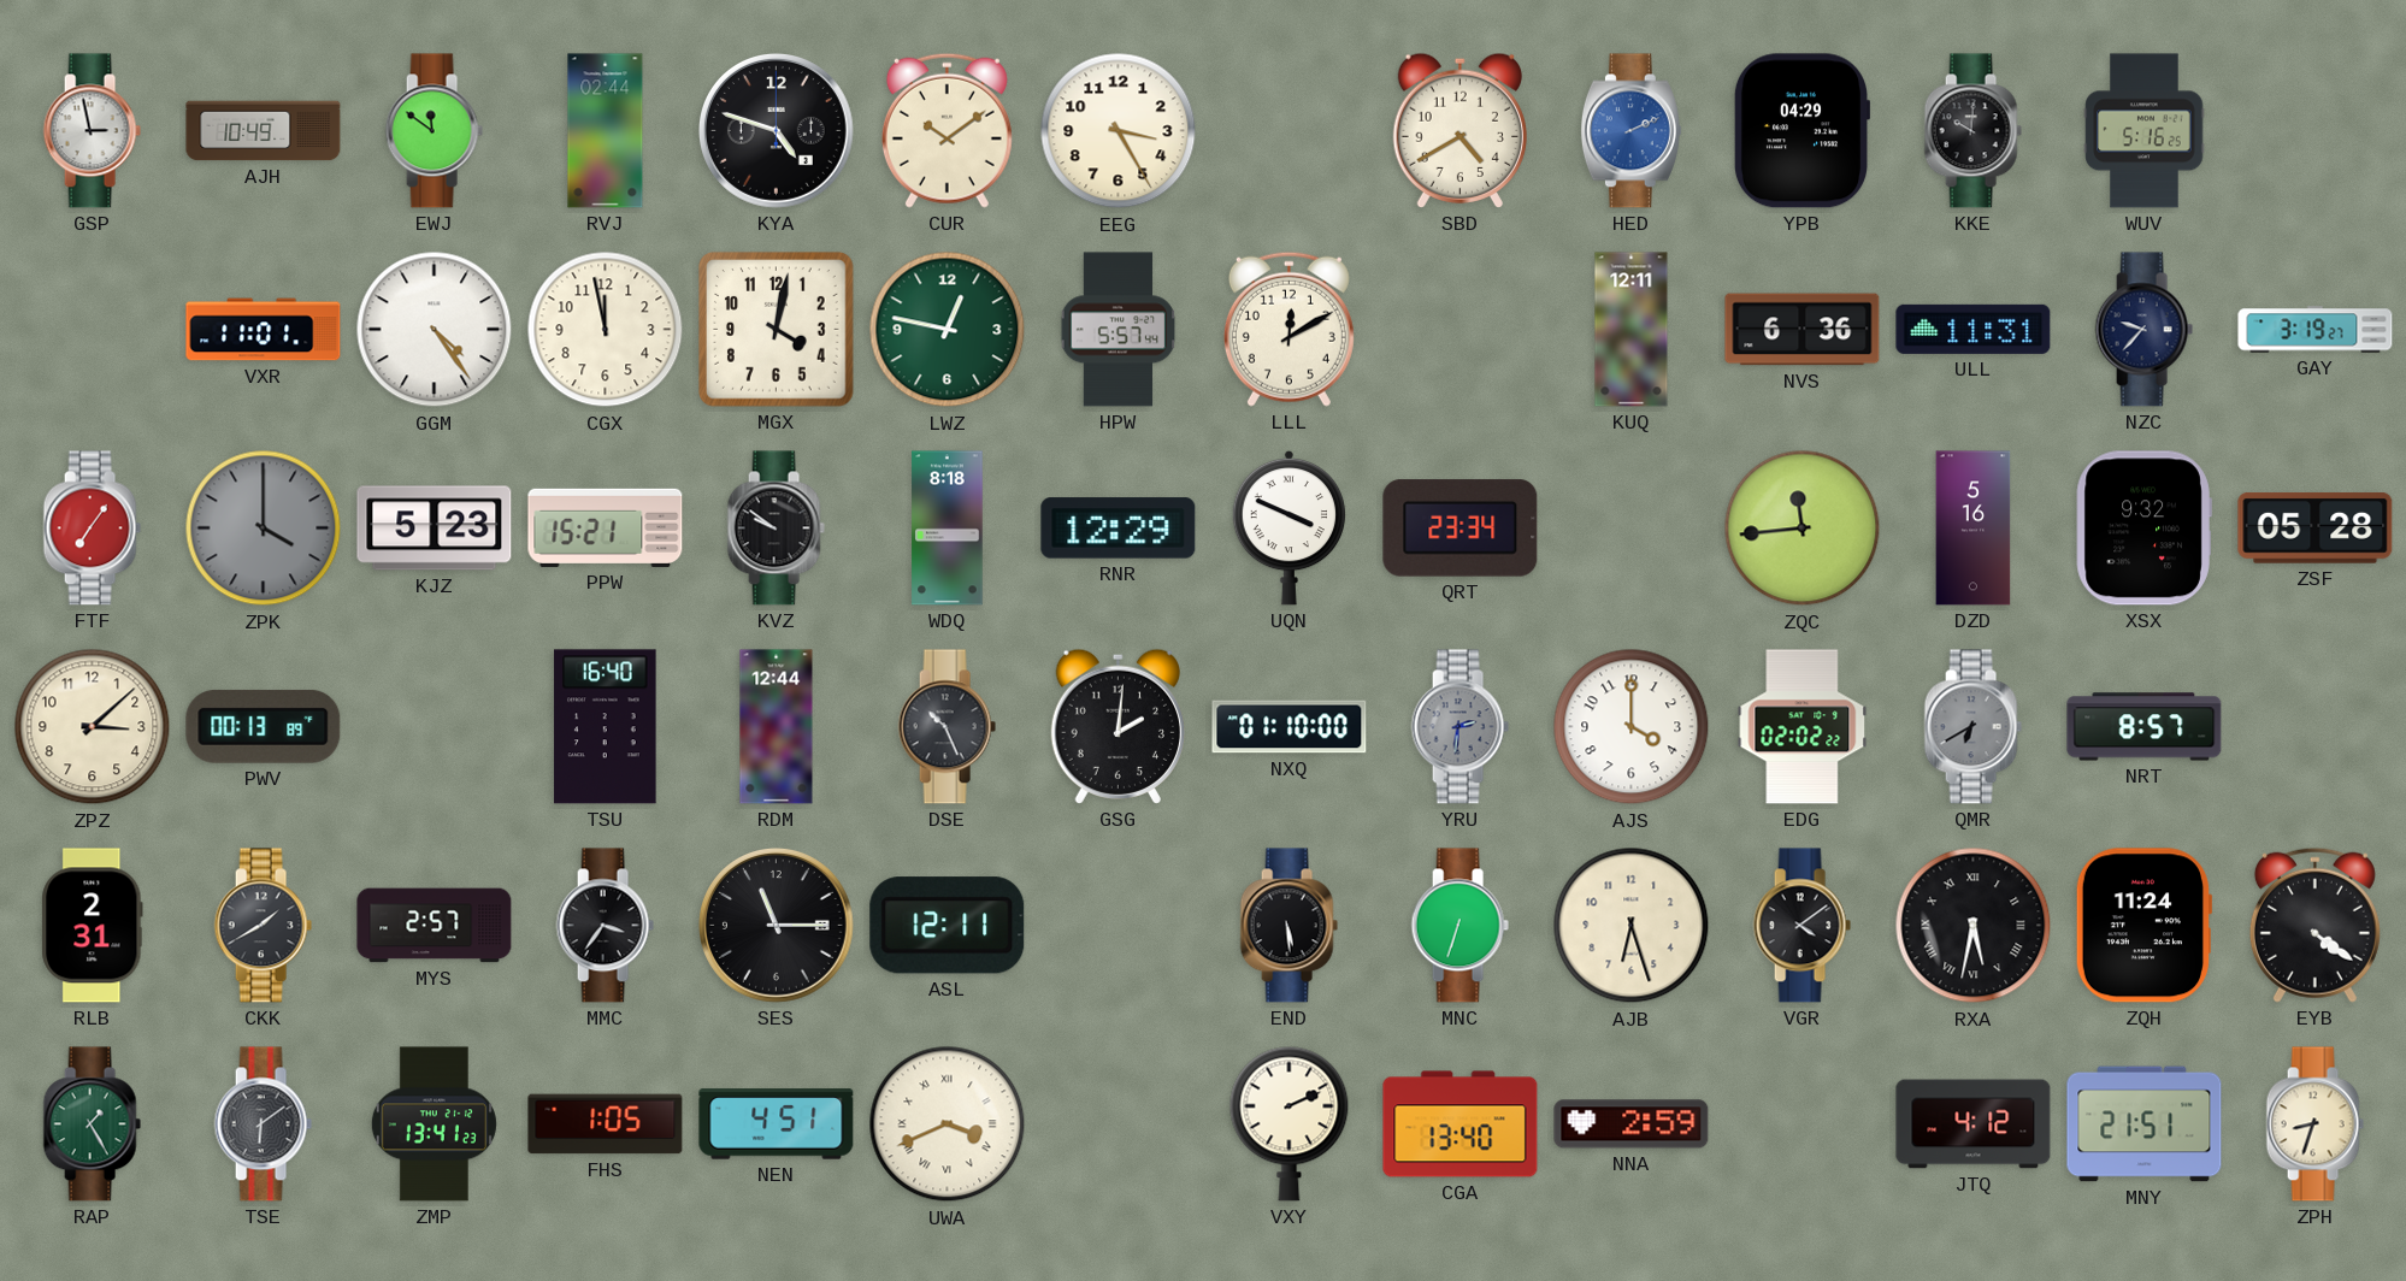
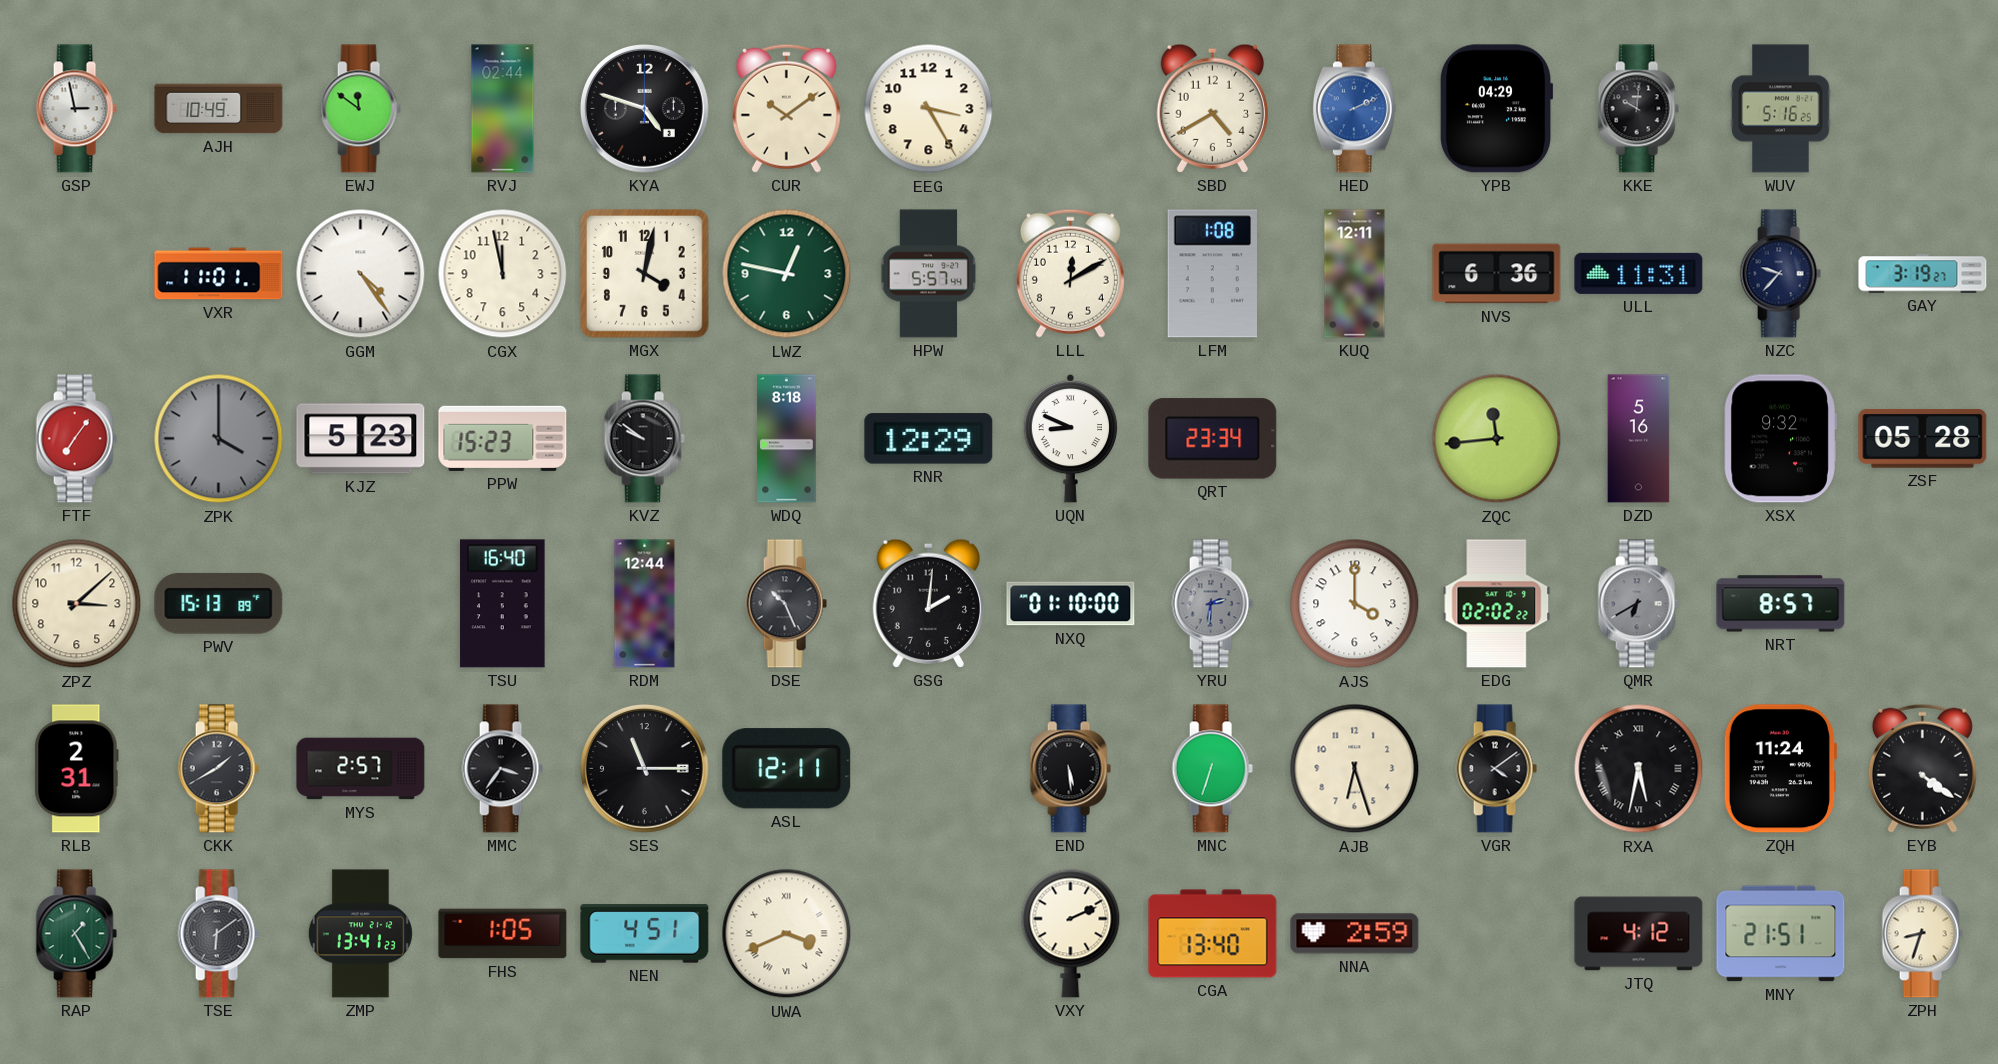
LFM: none -> 1:08
PPW: 15:21 -> 15:23
UQN: 3:49 -> 8:49
PWV: 00:13 -> 15:13
